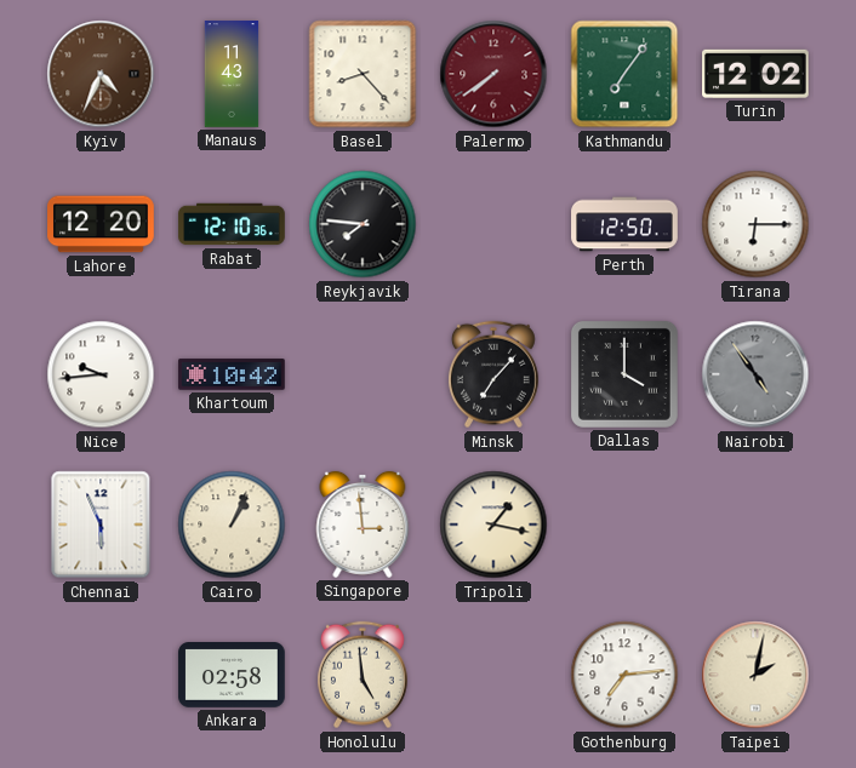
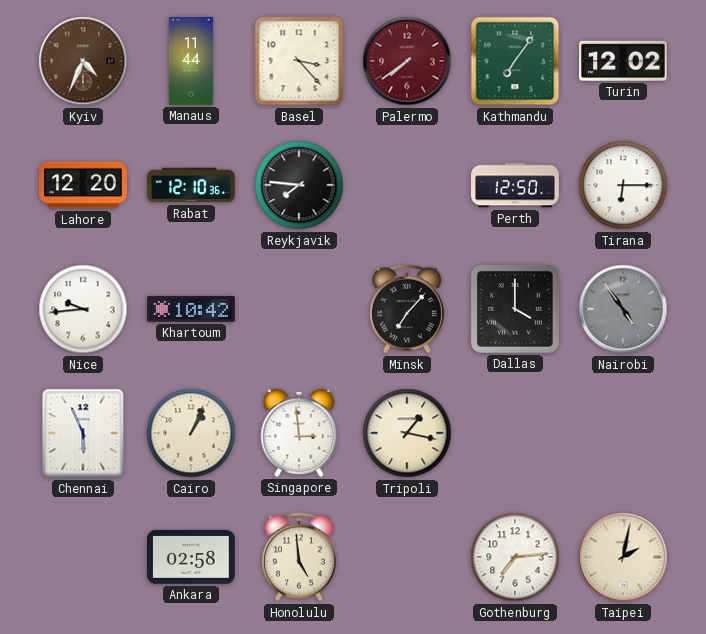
Manaus: 11:43 -> 11:44
Basel: 8:23 -> 3:23
